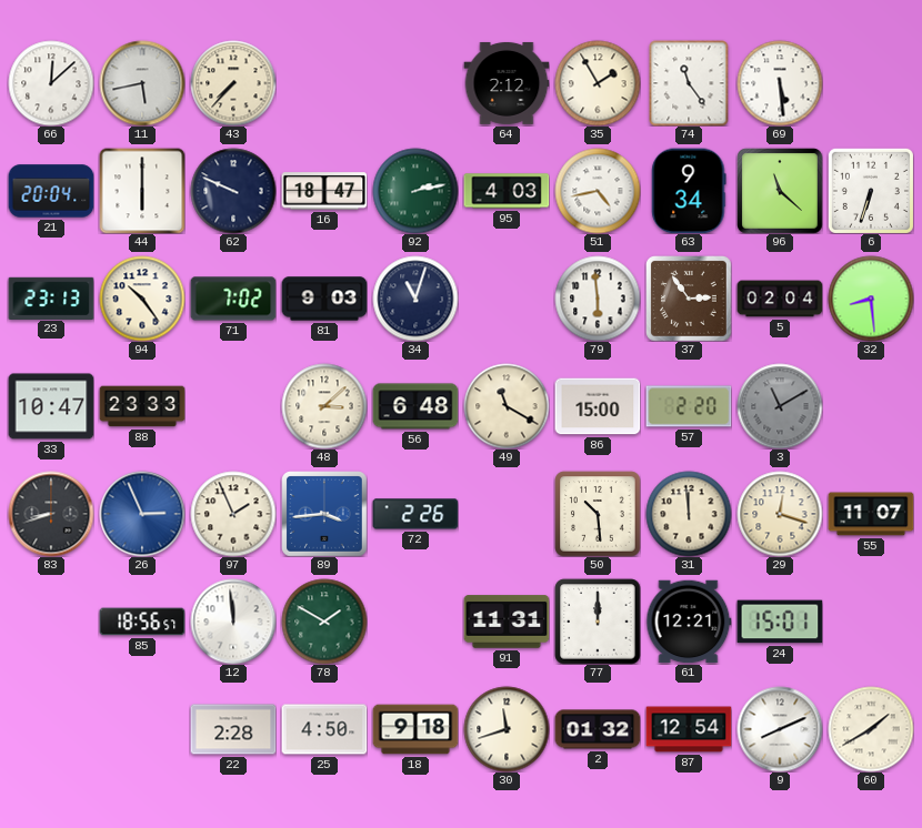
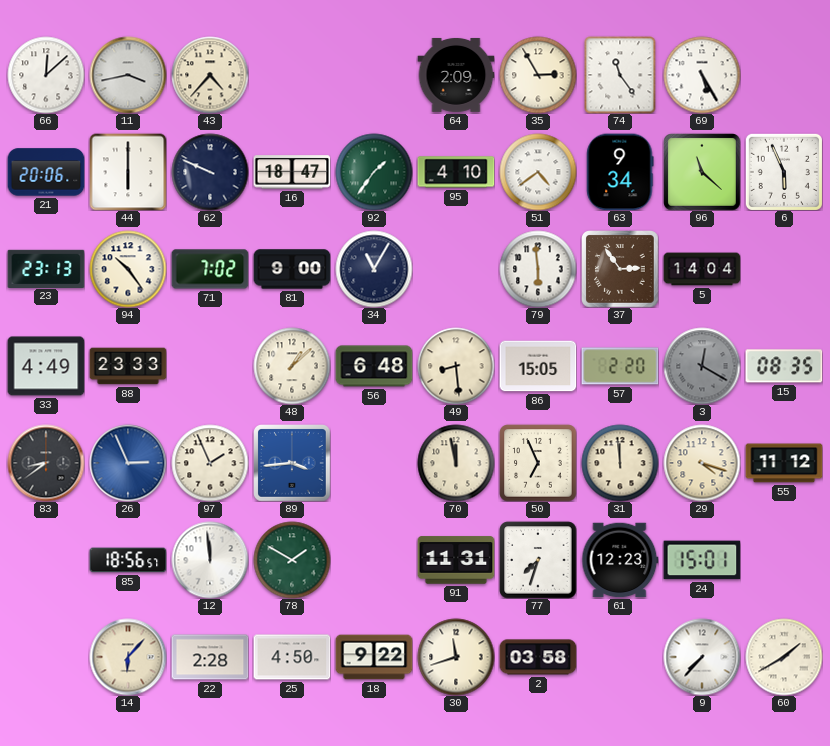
11: 5:43 -> 3:43
43: 7:37 -> 4:37
64: 2:12 -> 2:09
35: 1:55 -> 2:55
69: 5:29 -> 5:25
21: 20:04 -> 20:06
92: 2:13 -> 1:36
95: 4:03 -> 4:10
51: 4:43 -> 4:39
6: 6:33 -> 5:56
81: 9:03 -> 9:00
34: 11:03 -> 11:05
5: 02:04 -> 14:04
32: 8:29 -> none
33: 10:47 -> 4:49
48: 3:08 -> 1:08
49: 11:20 -> 8:29
86: 15:00 -> 15:05
3: 11:10 -> 12:20
15: none -> 08:35
83: 8:42 -> 8:39
72: 2:26 -> none
70: none -> 11:58
50: 10:29 -> 6:56
29: 12:18 -> 4:18
55: 11:07 -> 11:12
77: 12:00 -> 7:33
61: 12:21 -> 12:23
14: none -> 6:07
18: 9:18 -> 9:22
2: 01:32 -> 03:58
87: 12:54 -> none
9: 8:11 -> 7:37
